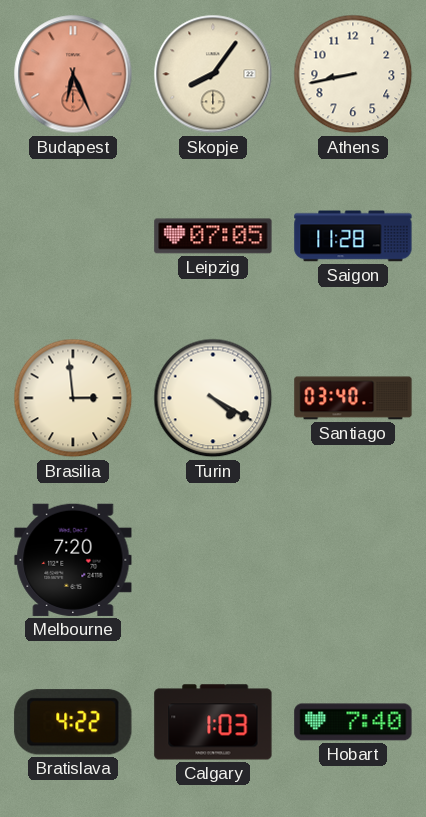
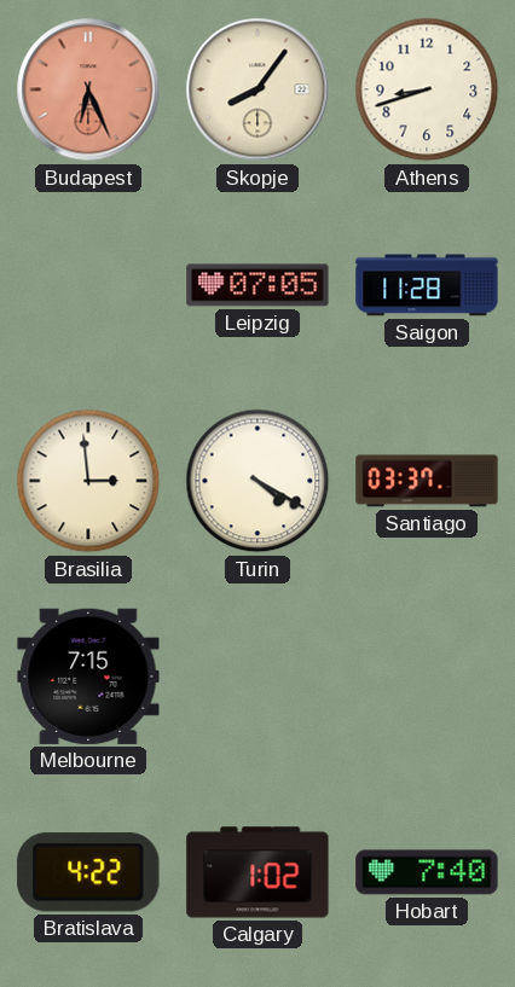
Athens: 8:43 -> 8:42
Santiago: 03:40 -> 03:37
Melbourne: 7:20 -> 7:15
Calgary: 1:03 -> 1:02
